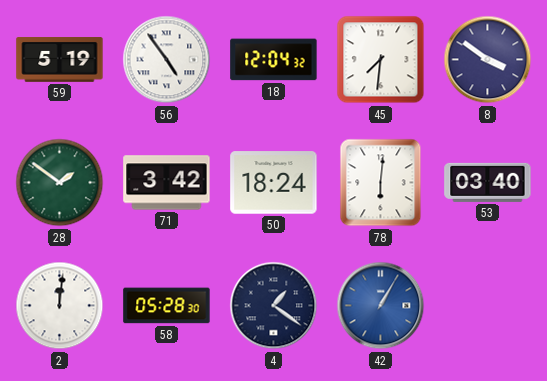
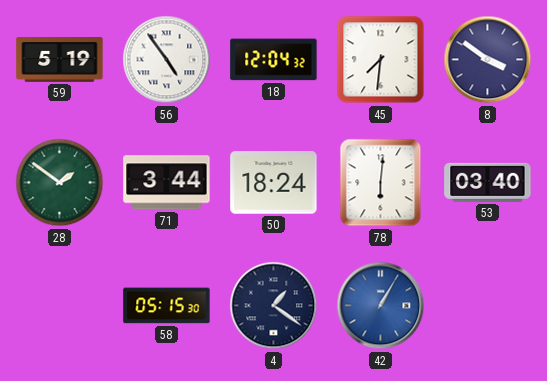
71: 3:42 -> 3:44
2: 12:01 -> none
58: 05:28 -> 05:15
